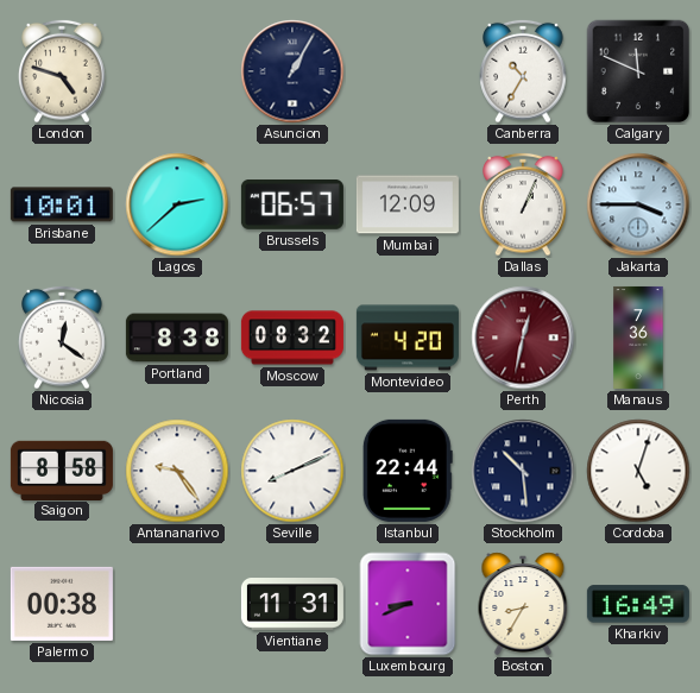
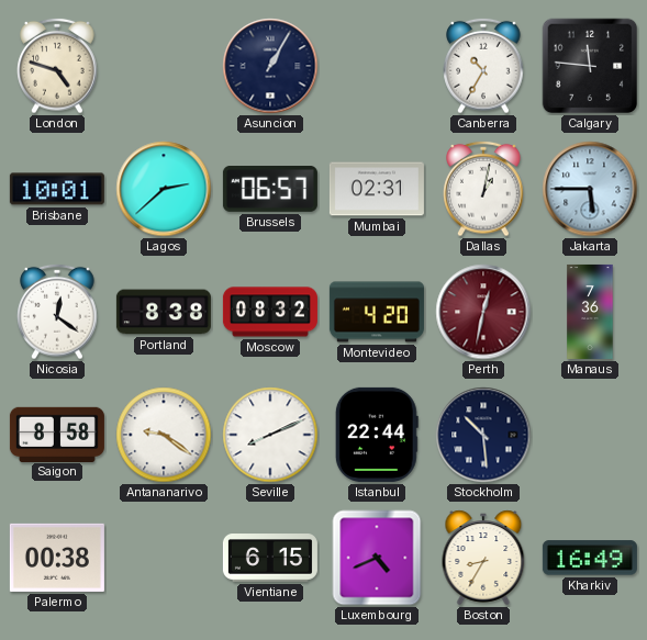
Calgary: 11:49 -> 11:46
Mumbai: 12:09 -> 02:31
Dallas: 1:04 -> 1:02
Jakarta: 3:45 -> 5:45
Antananarivo: 9:24 -> 9:21
Cordoba: 5:03 -> none
Vientiane: 11:31 -> 6:15
Luxembourg: 8:41 -> 4:41
